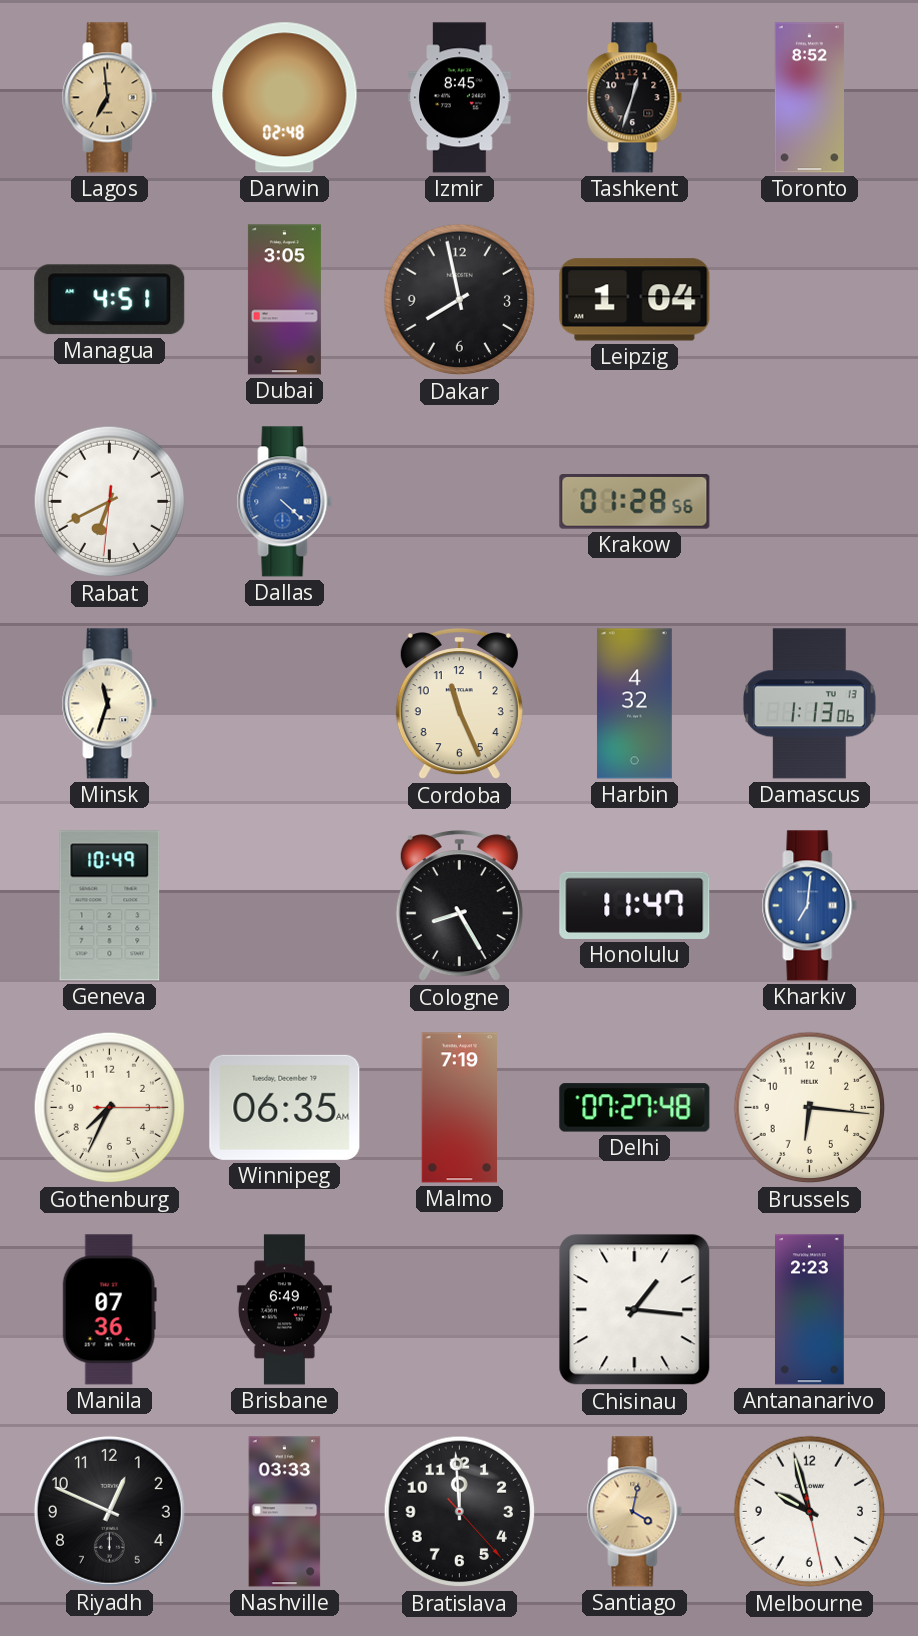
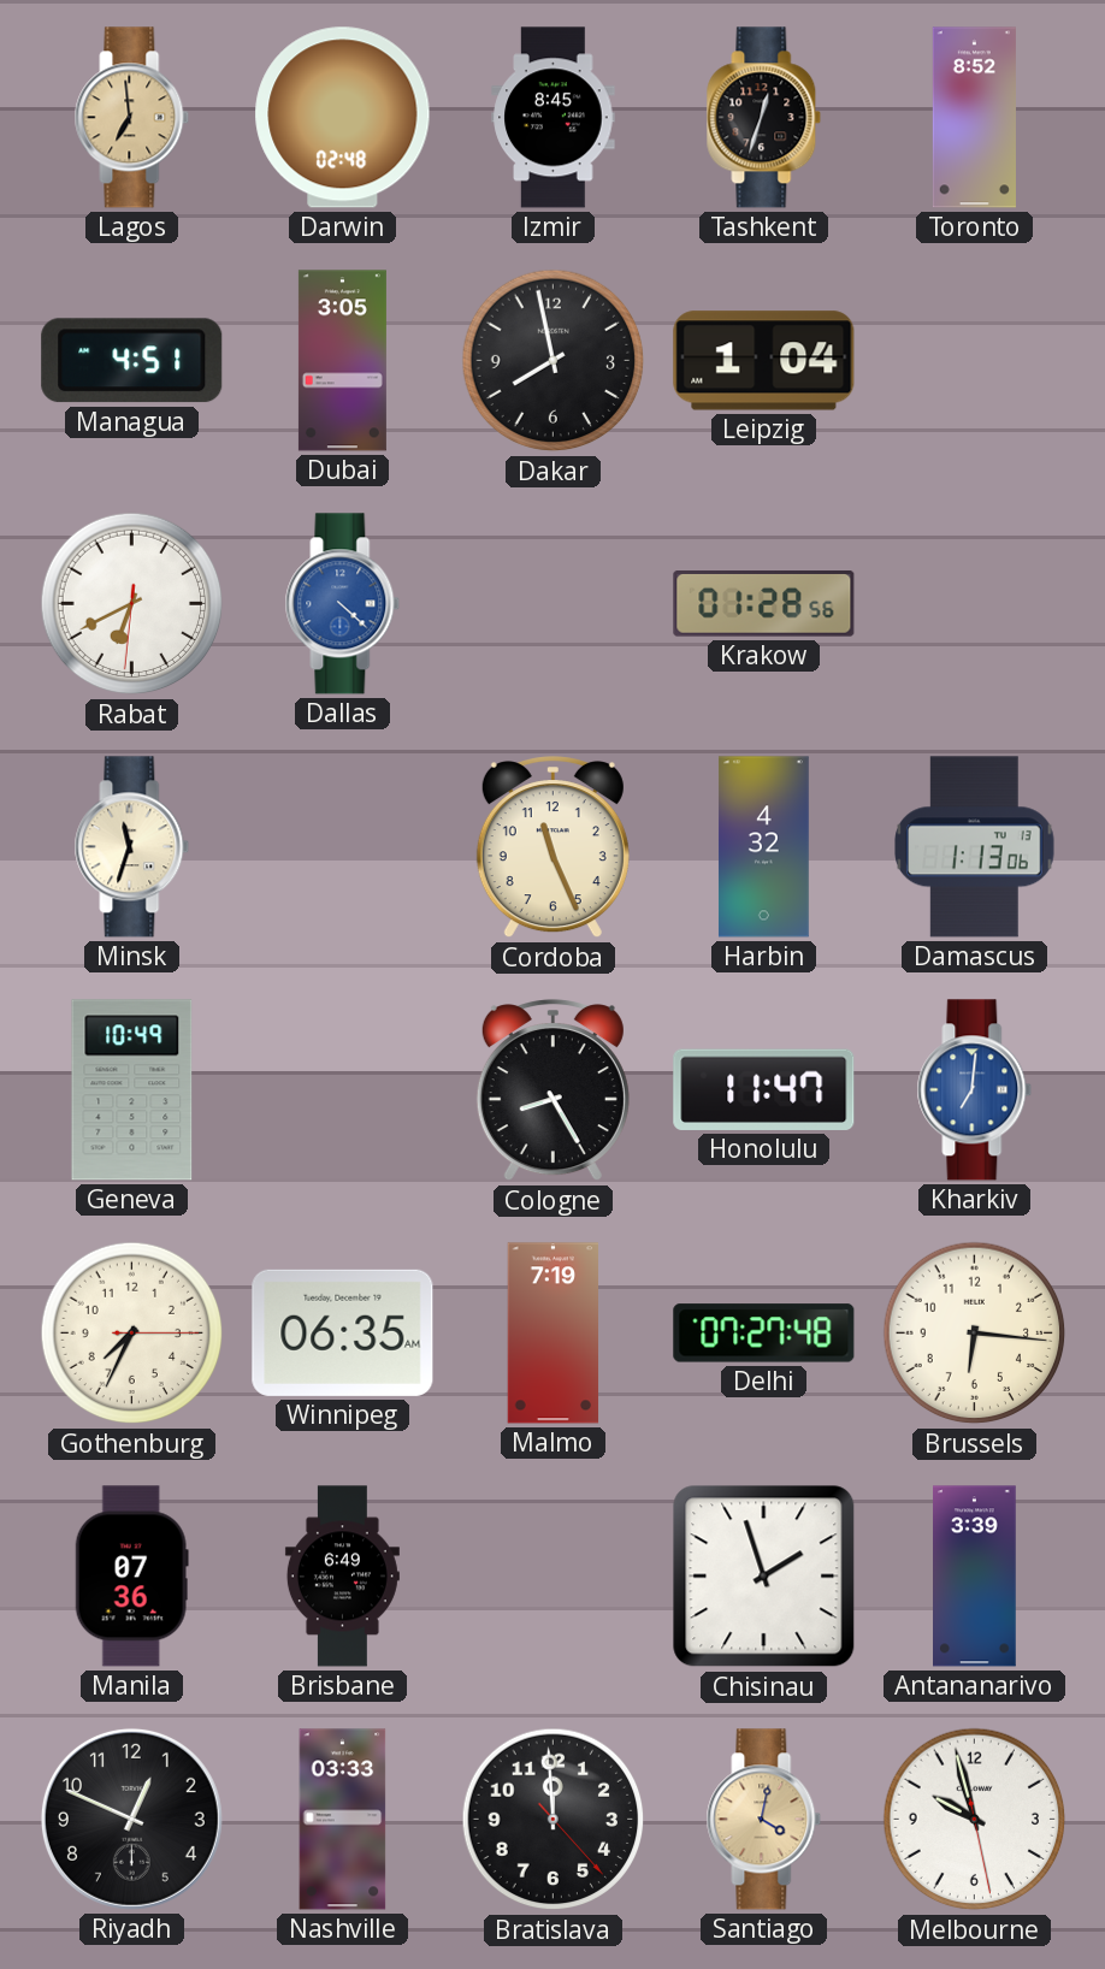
Chisinau: 1:16 -> 1:57
Antananarivo: 2:23 -> 3:39
